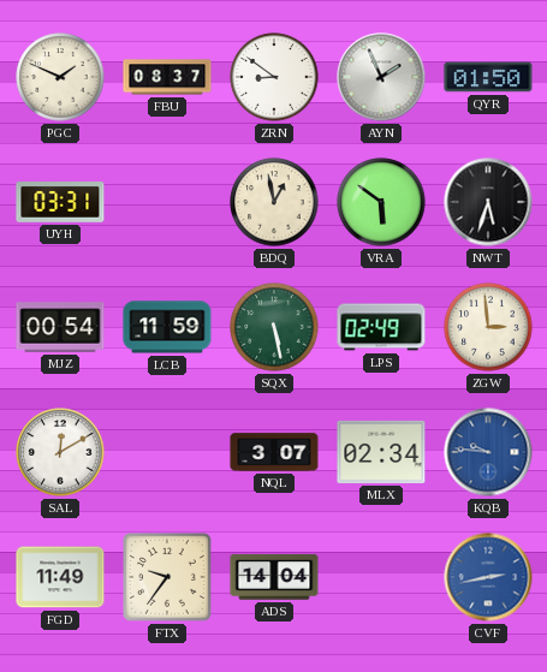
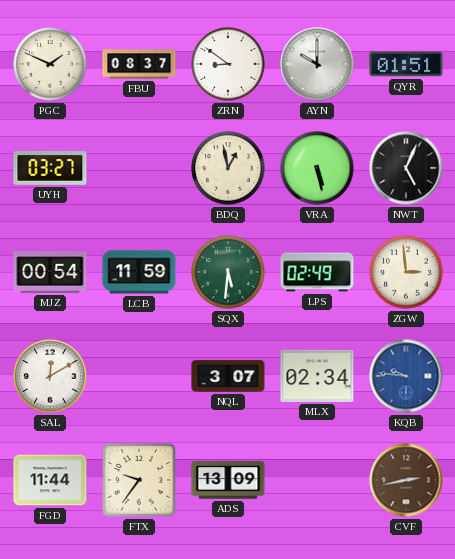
AYN: 1:56 -> 10:00
QYR: 01:50 -> 01:51
UYH: 03:31 -> 03:27
VRA: 5:51 -> 5:28
NWT: 5:33 -> 5:04
SQX: 5:28 -> 5:31
FGD: 11:49 -> 11:44
ADS: 14:04 -> 13:09
CVF dial: blue -> brown
